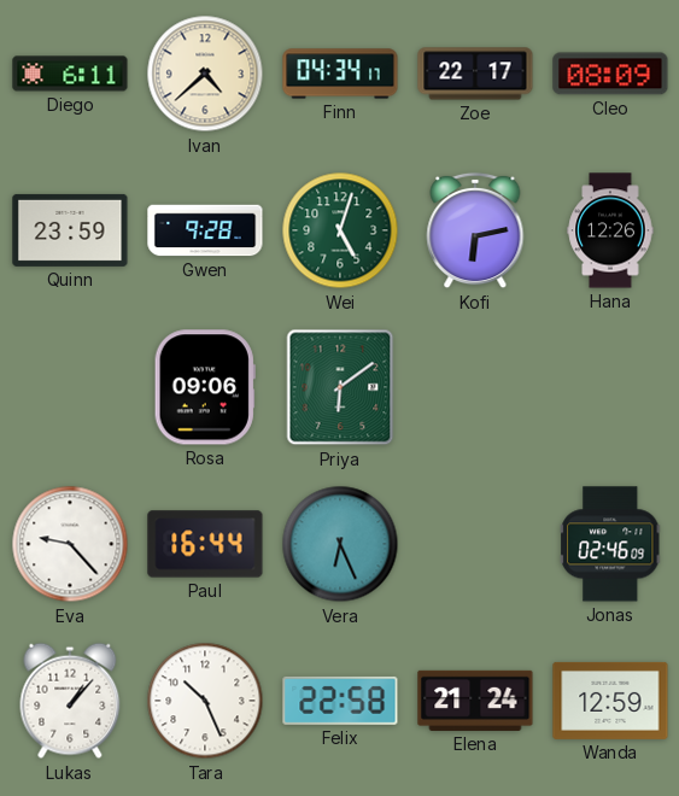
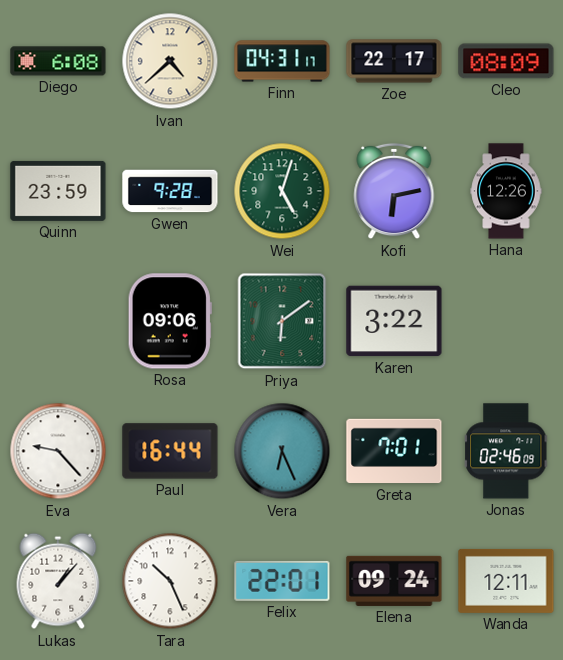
Diego: 6:11 -> 6:08
Finn: 04:34 -> 04:31
Karen: none -> 3:22
Greta: none -> 7:01
Felix: 22:58 -> 22:01
Elena: 21:24 -> 09:24
Wanda: 12:59 -> 12:11
